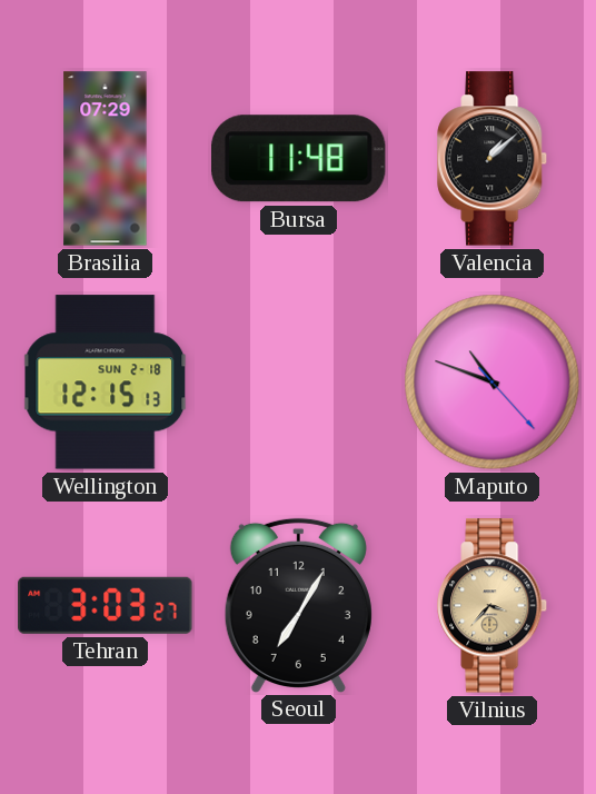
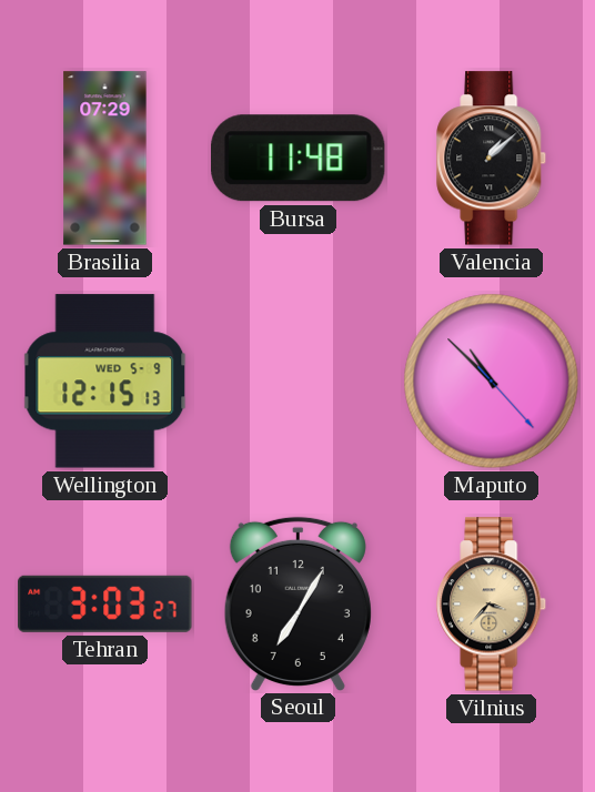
Wellington date: SUN 2-18 -> WED 5-9
Maputo: 10:48 -> 10:52
